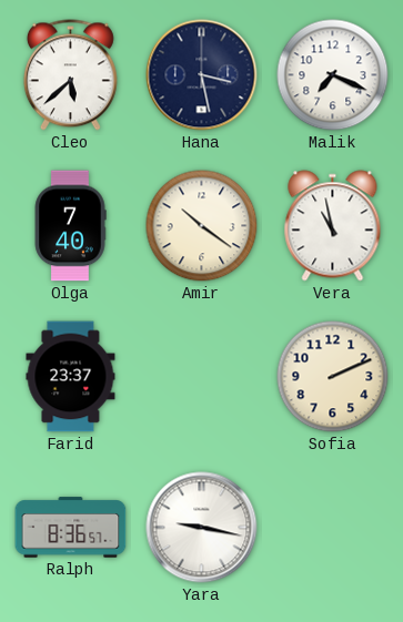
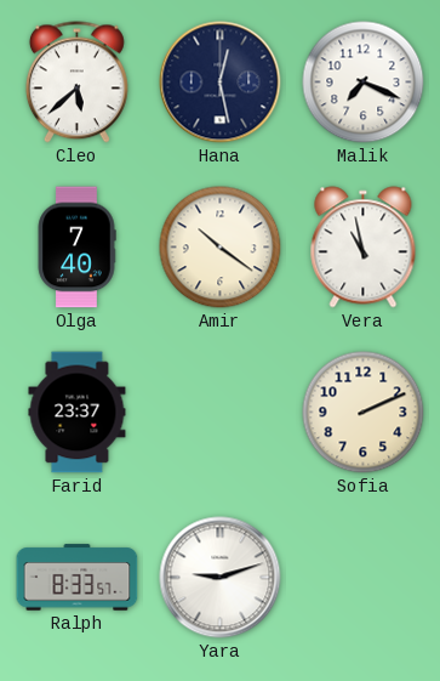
Hana: 3:28 -> 12:28
Ralph: 8:36 -> 8:33
Yara: 9:17 -> 9:12
